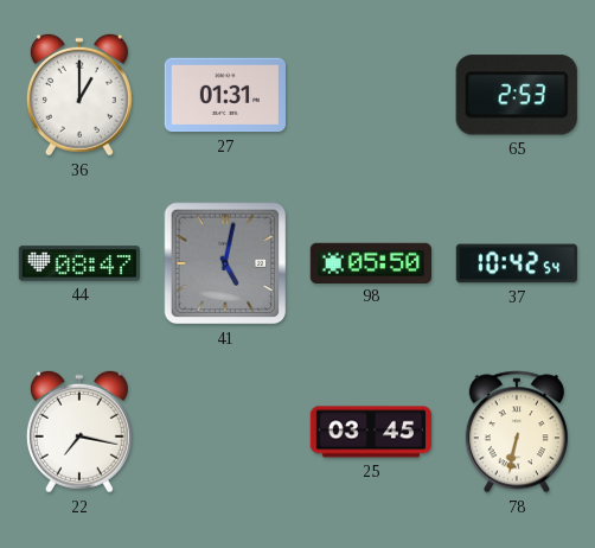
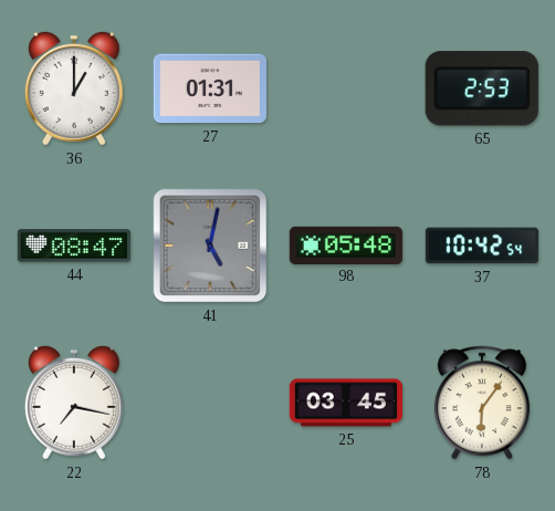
98: 05:50 -> 05:48
78: 6:32 -> 6:06
